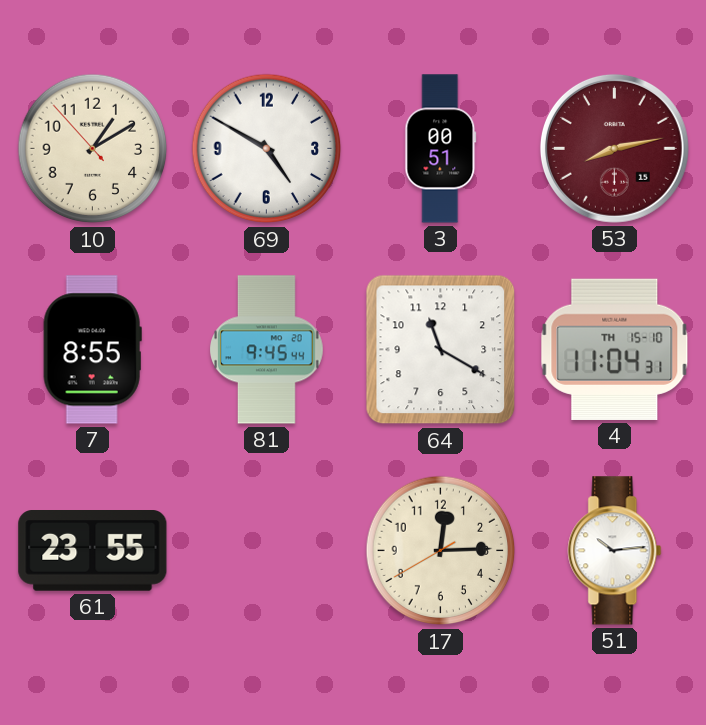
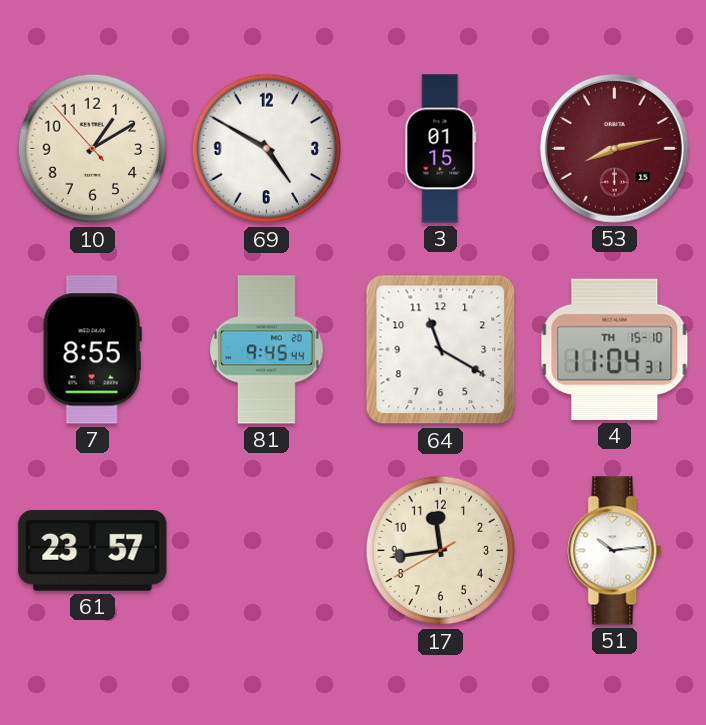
3: 00:51 -> 01:15
61: 23:55 -> 23:57
17: 12:14 -> 11:43
